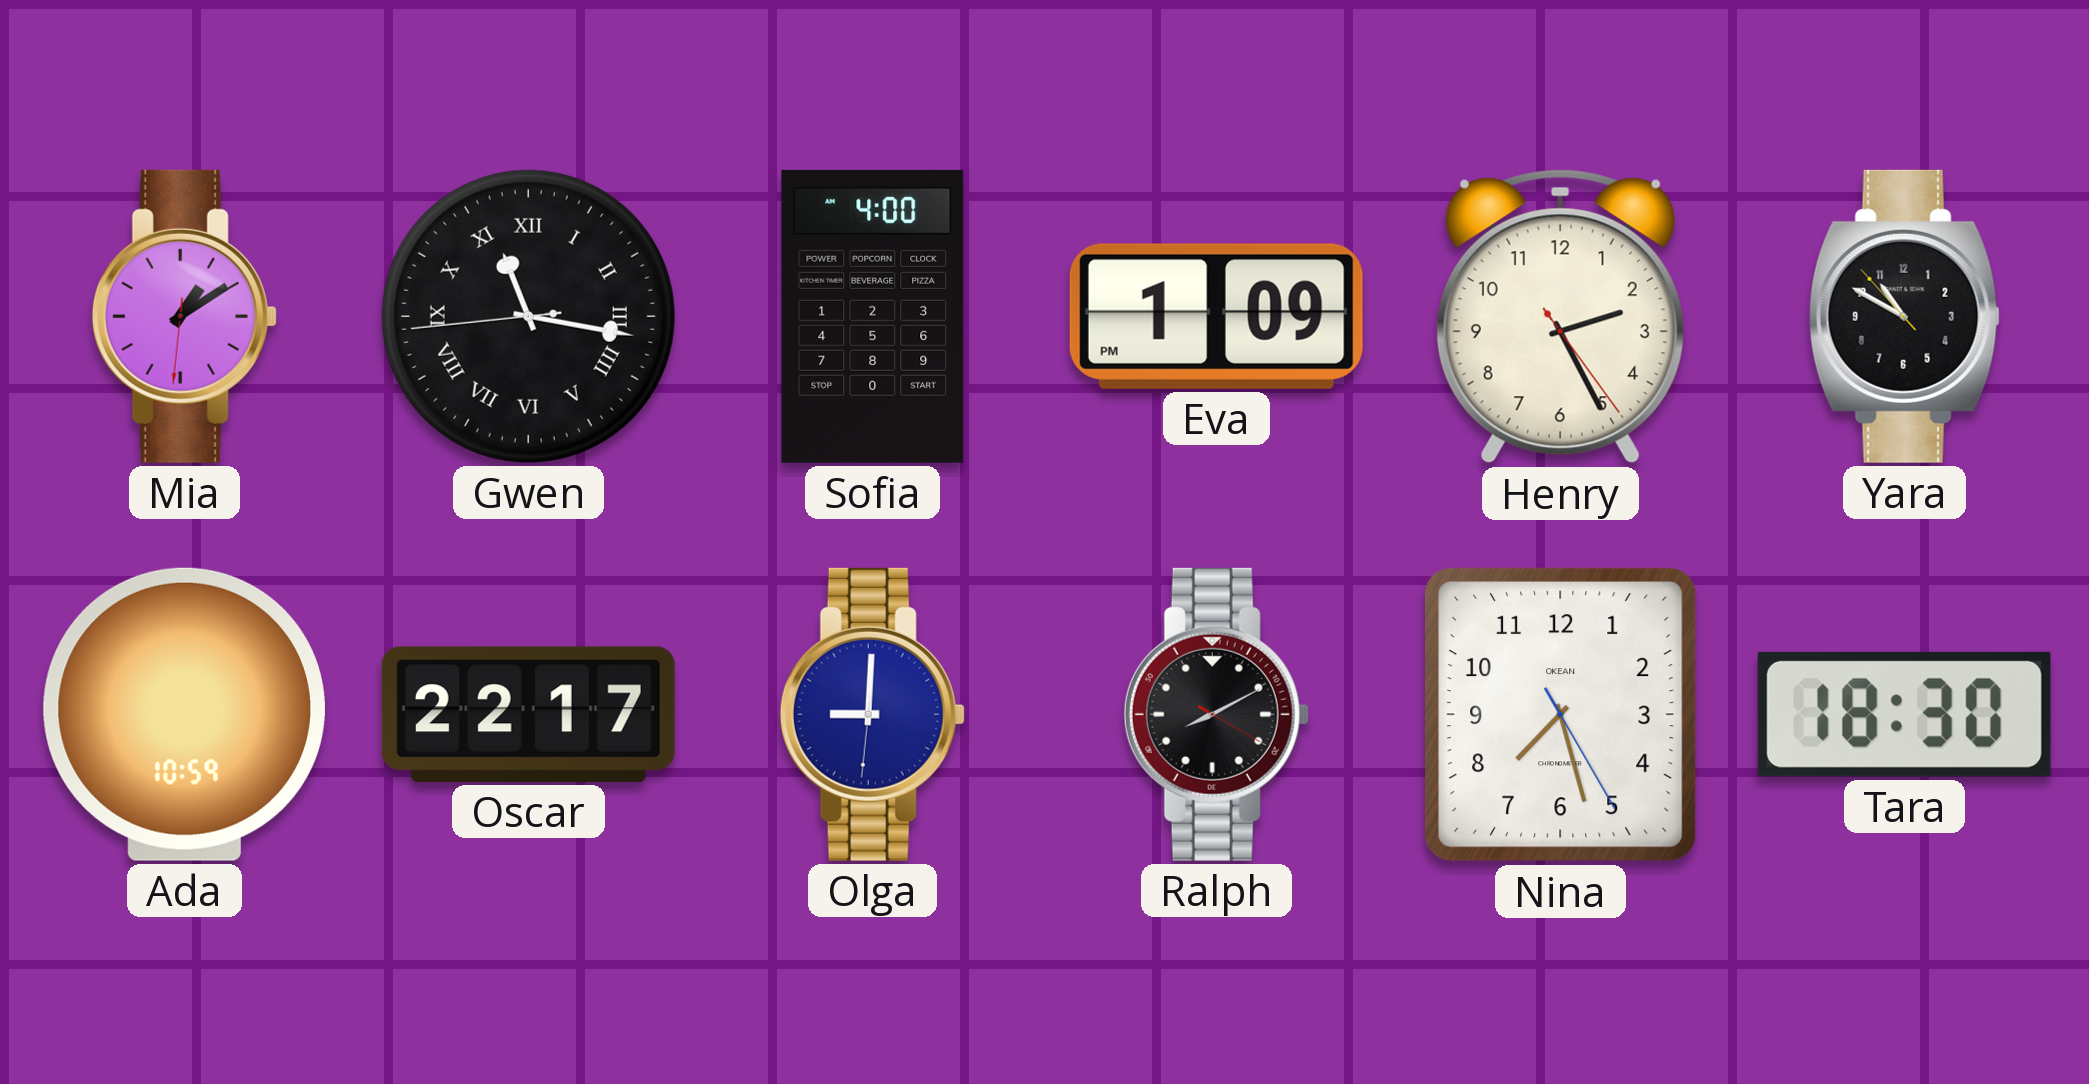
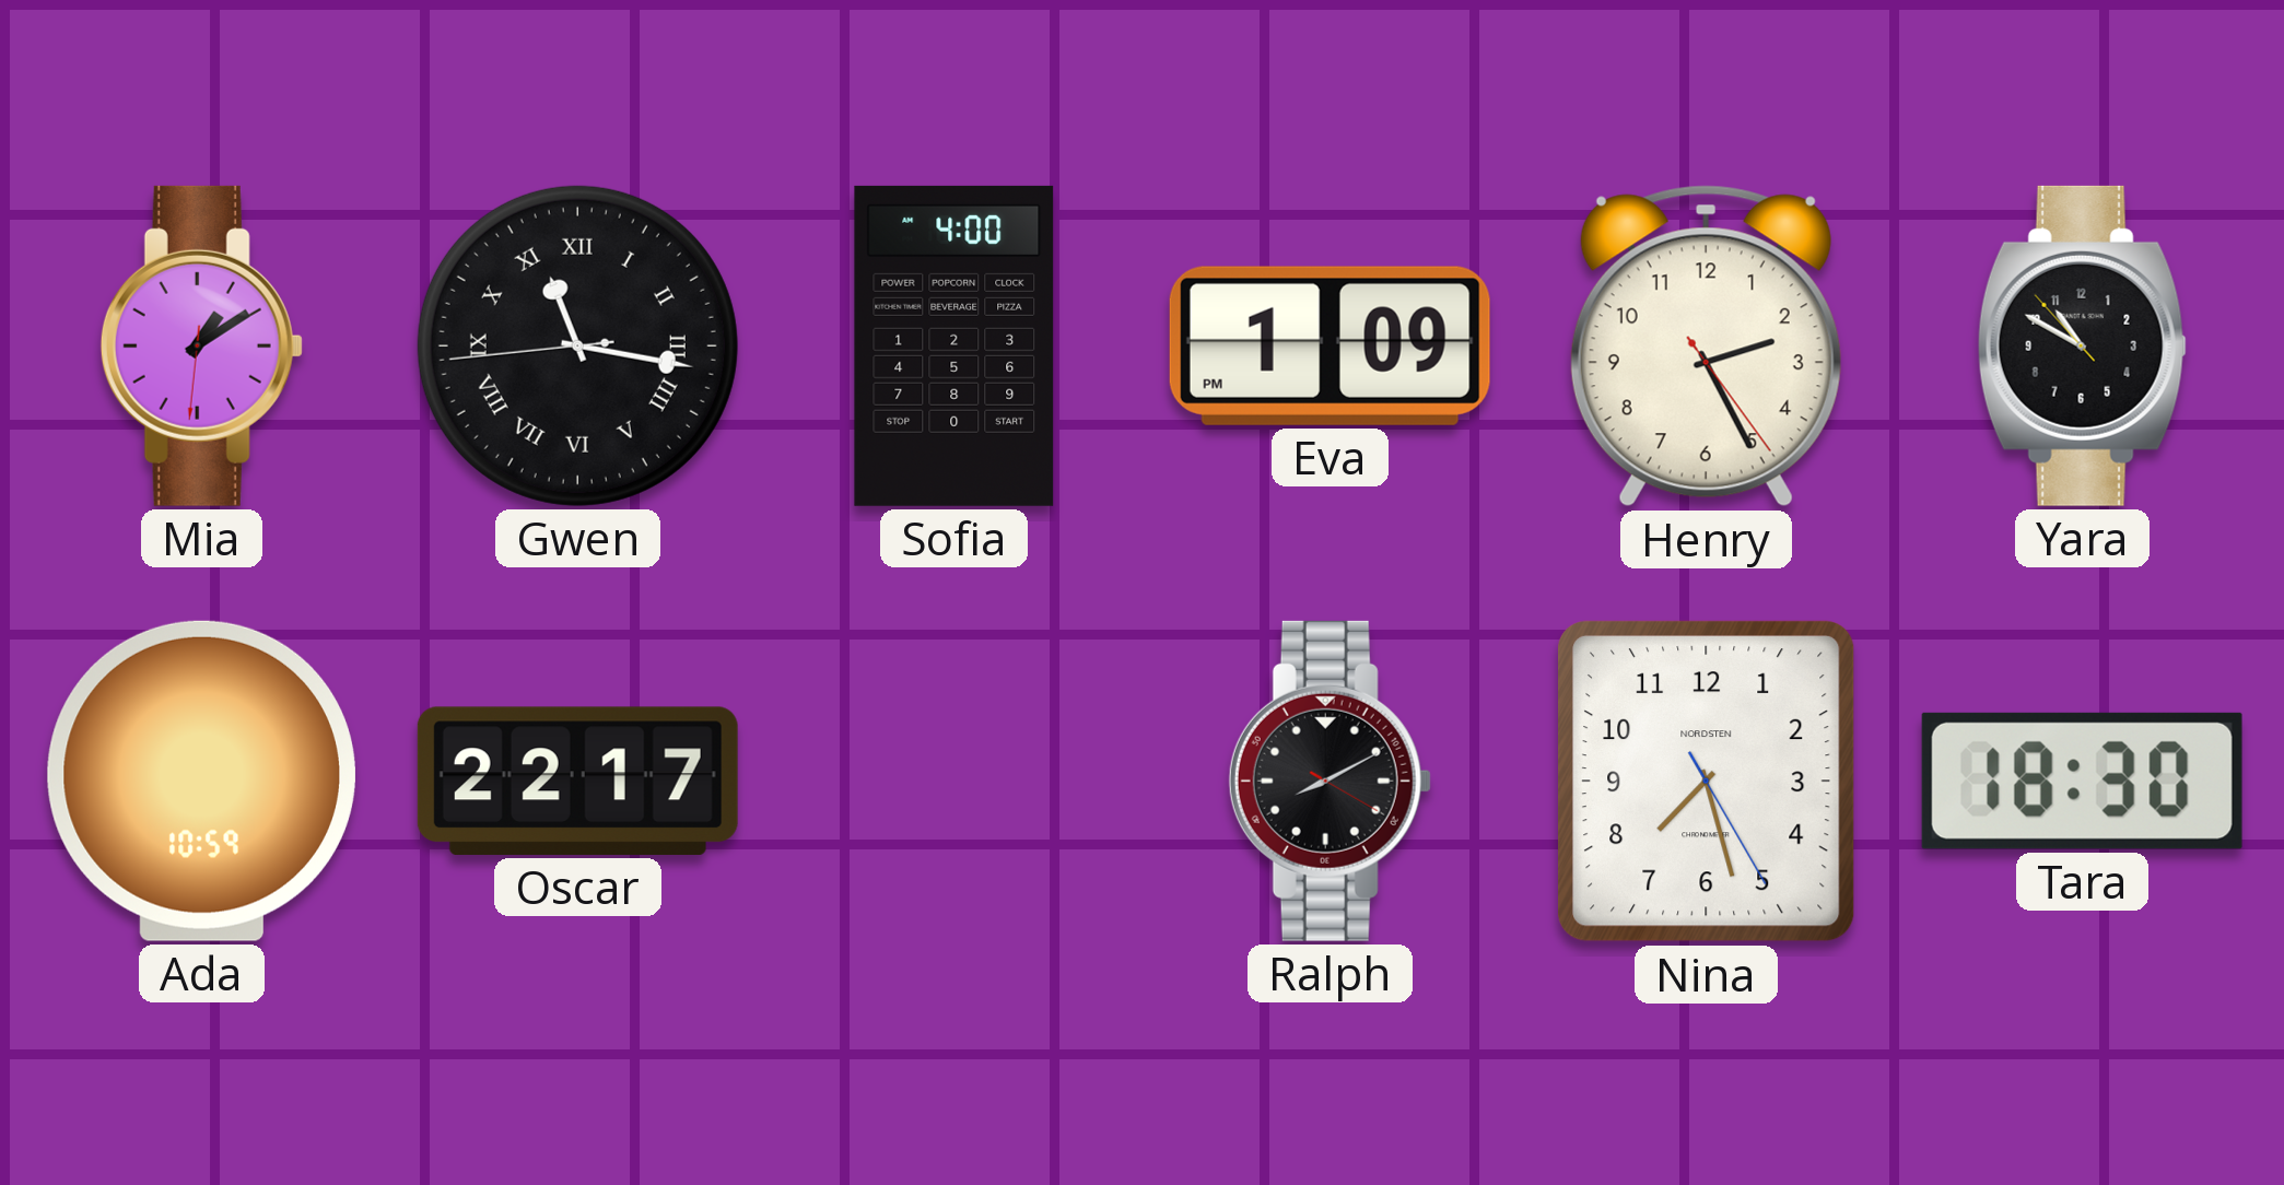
Olga: 9:00 -> none
Nina brand: OKEAN -> NORDSTEN
